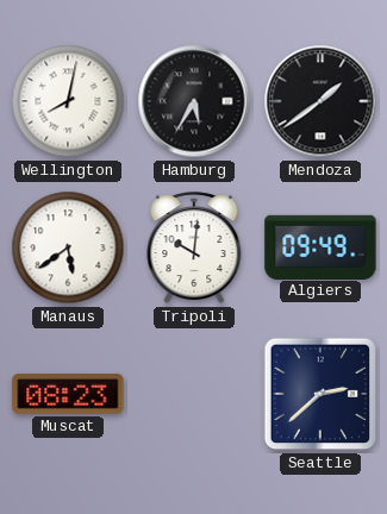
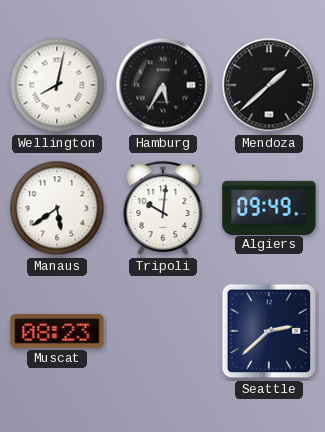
Mendoza: 1:39 -> 1:38
